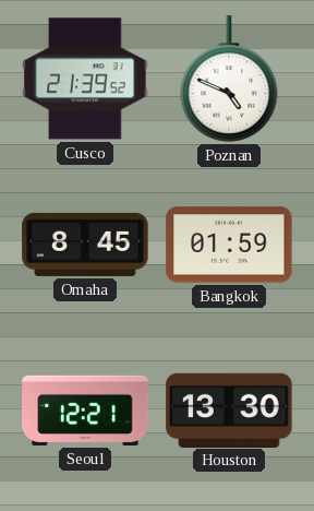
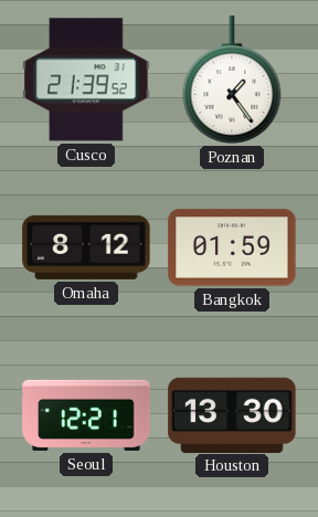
Poznan: 4:49 -> 1:24
Omaha: 8:45 -> 8:12
